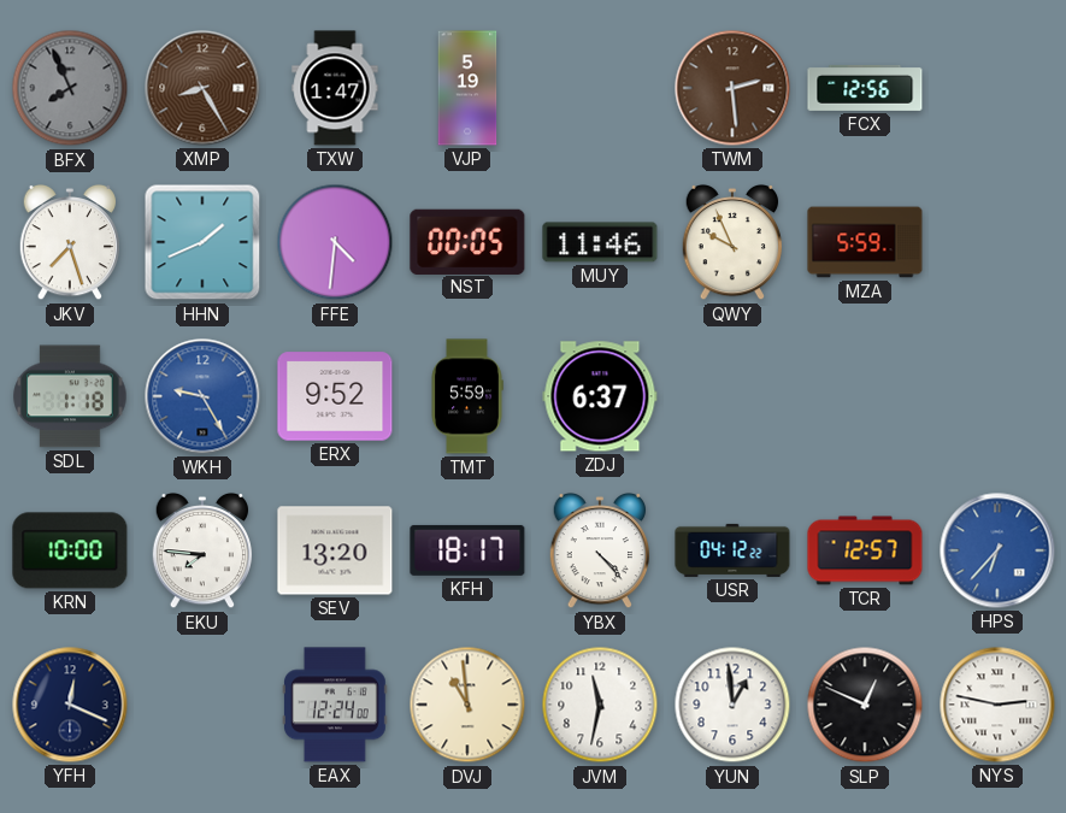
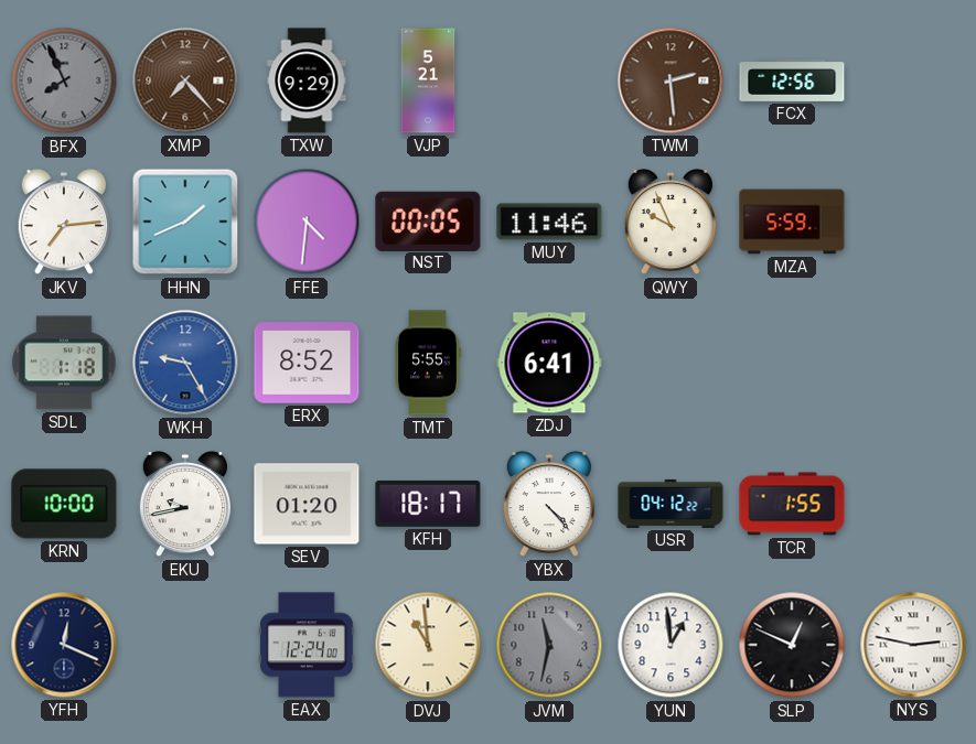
XMP: 8:25 -> 7:23
TXW: 1:47 -> 9:29
VJP: 5:19 -> 5:21
JKV: 7:27 -> 7:14
ERX: 9:52 -> 8:52
TMT: 5:59 -> 5:55
ZDJ: 6:37 -> 6:41
EKU: 7:46 -> 9:43
SEV: 13:20 -> 01:20
TCR: 12:57 -> 1:55
HPS: 6:37 -> none
JVM dial: white -> grey
